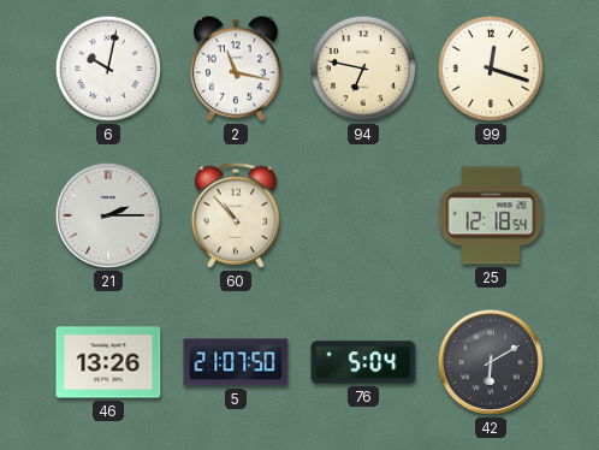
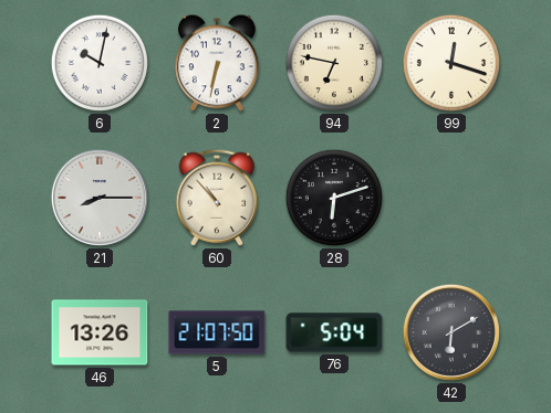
2: 11:17 -> 6:32
21: 2:15 -> 8:15
28: none -> 6:12
25: 12:18 -> none
